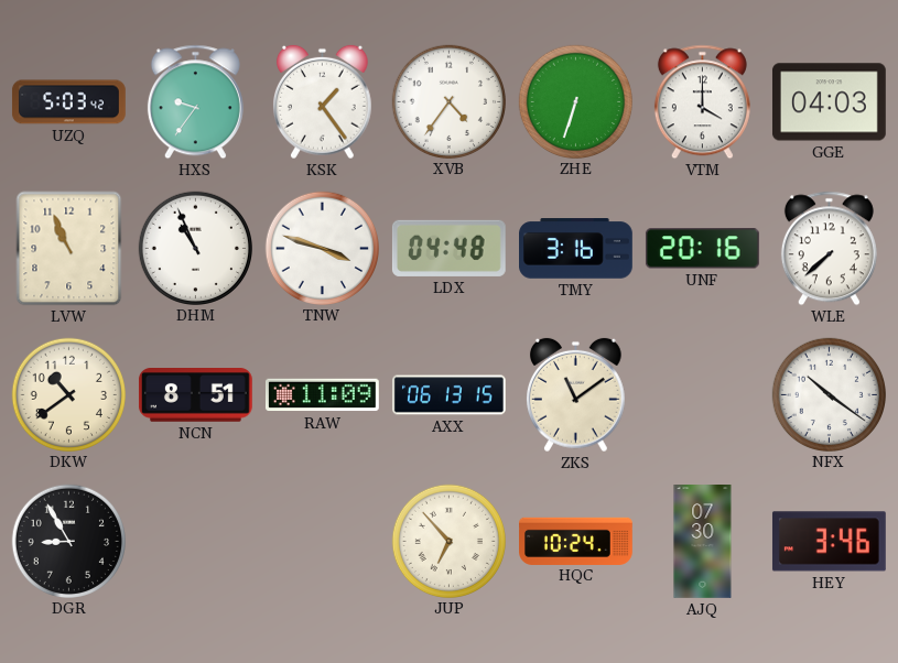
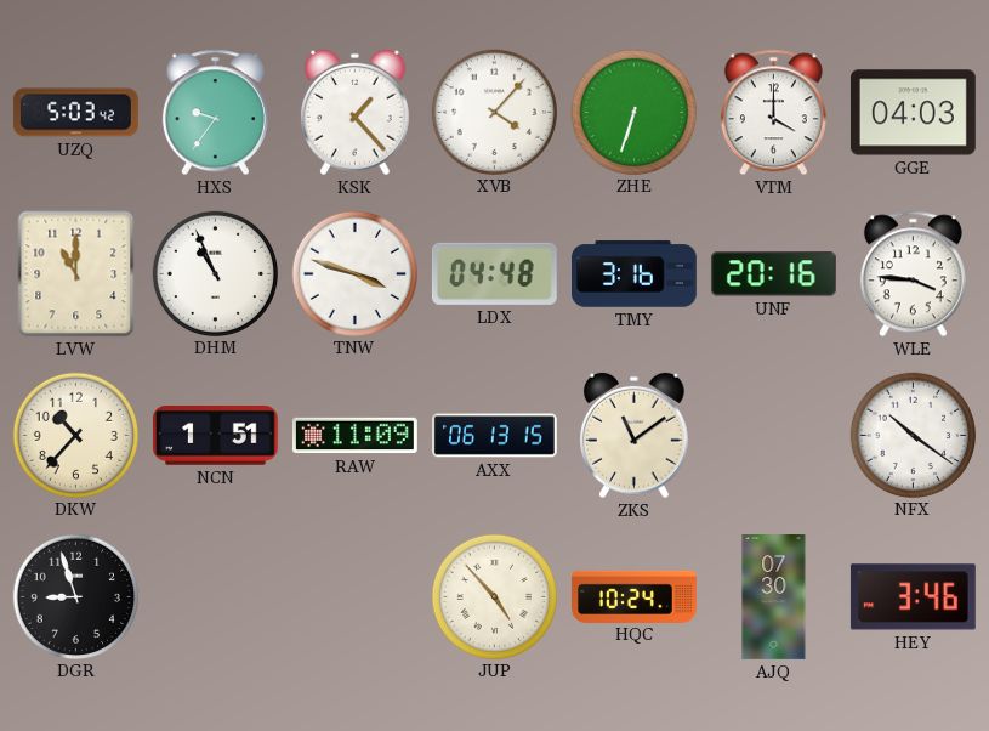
KSK: 1:24 -> 1:23
XVB: 4:36 -> 4:07
LVW: 10:56 -> 11:00
WLE: 7:38 -> 3:46
DKW: 10:39 -> 10:37
NCN: 8:51 -> 1:51
DGR: 8:55 -> 8:57
JUP: 6:53 -> 4:53
